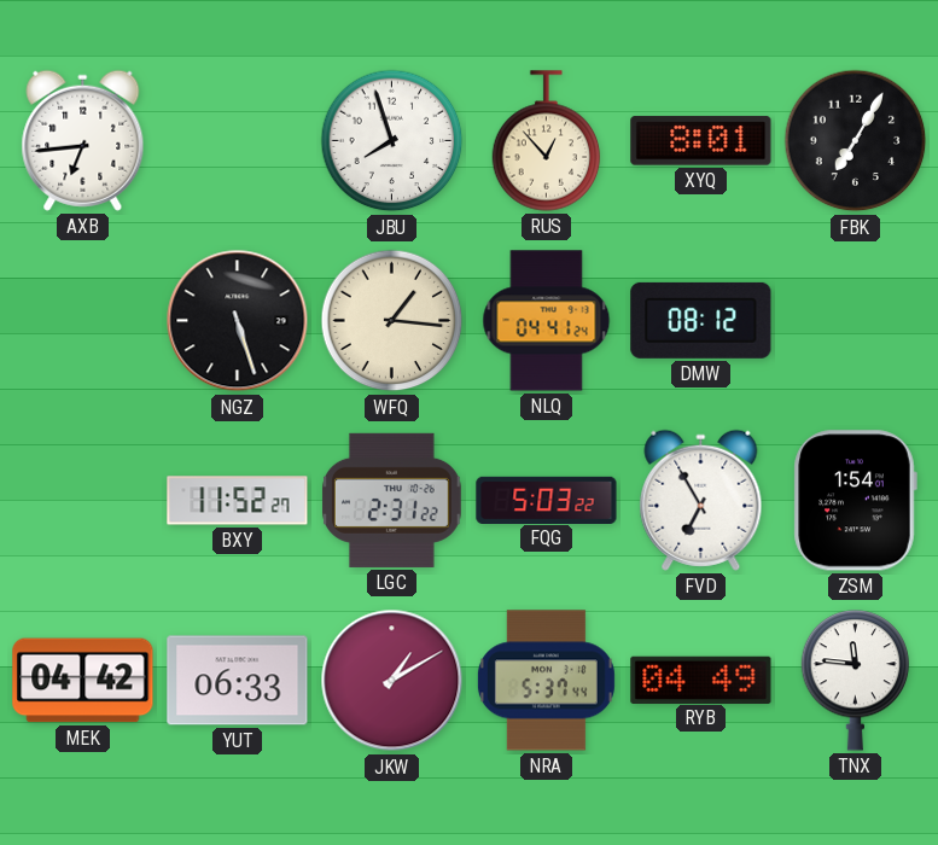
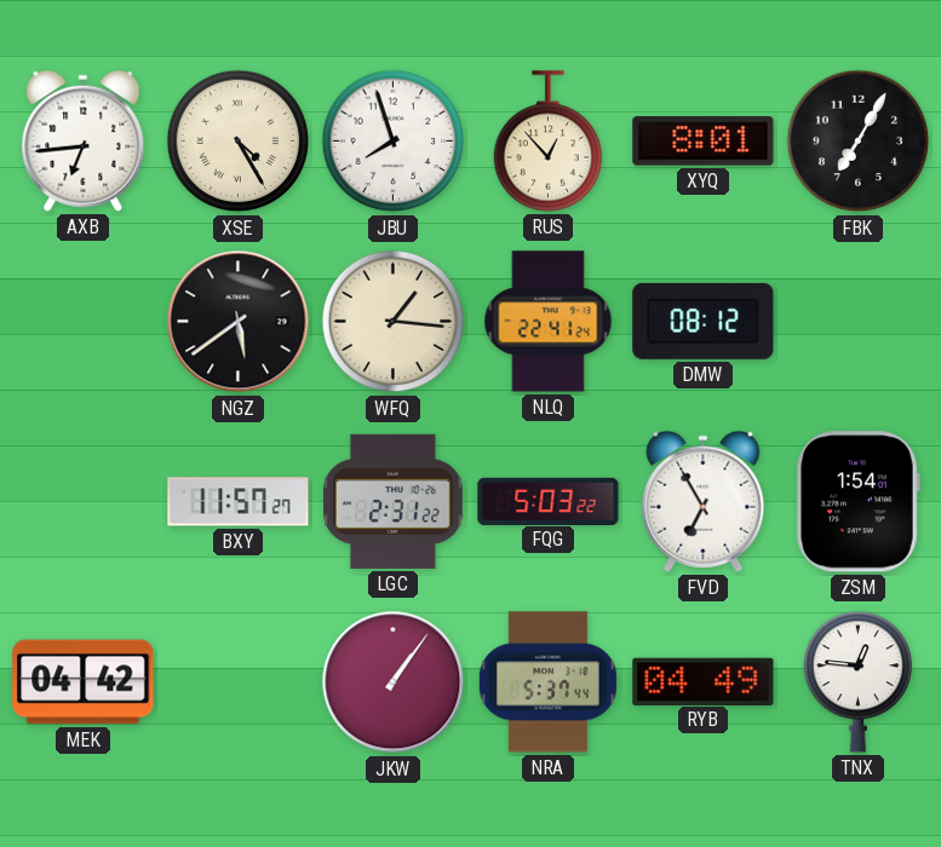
XSE: none -> 4:25
NGZ: 5:27 -> 5:39
NLQ: 04:41 -> 22:41
BXY: 11:52 -> 11:57
YUT: 06:33 -> none
JKW: 1:10 -> 1:06
TNX: 11:46 -> 12:46
